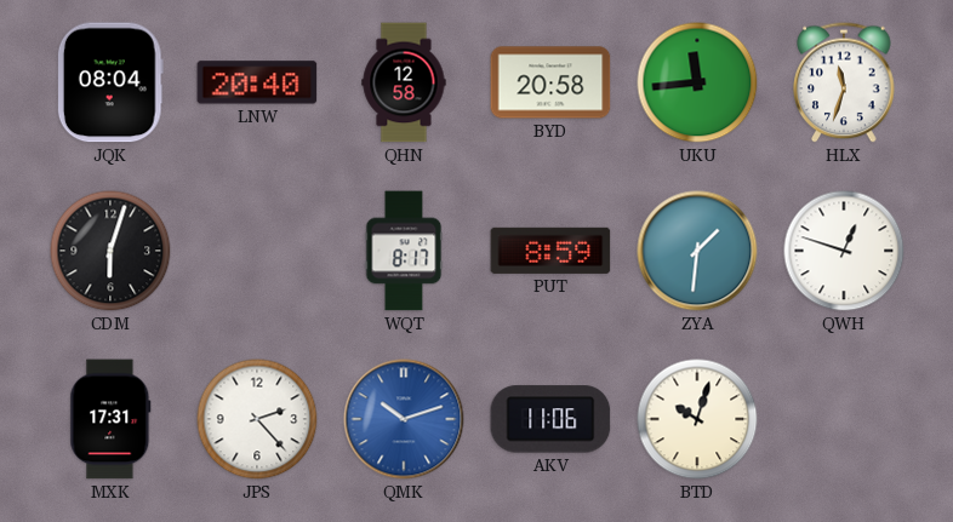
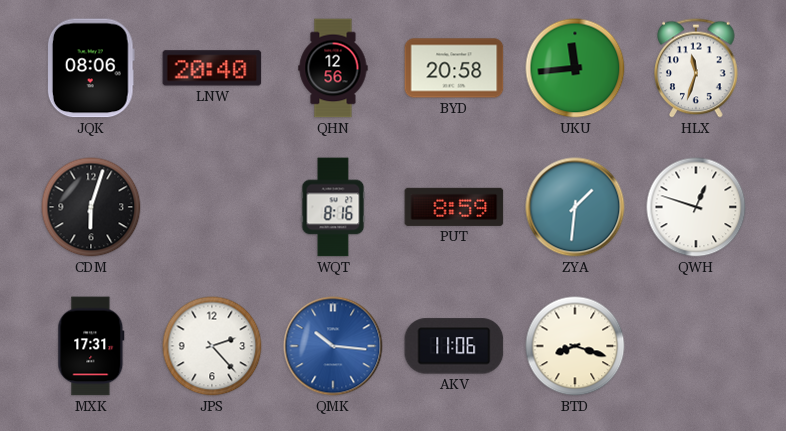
JQK: 08:04 -> 08:06
QHN: 12:58 -> 12:56
WQT: 8:17 -> 8:16
QMK: 10:12 -> 10:16
BTD: 10:03 -> 8:18
